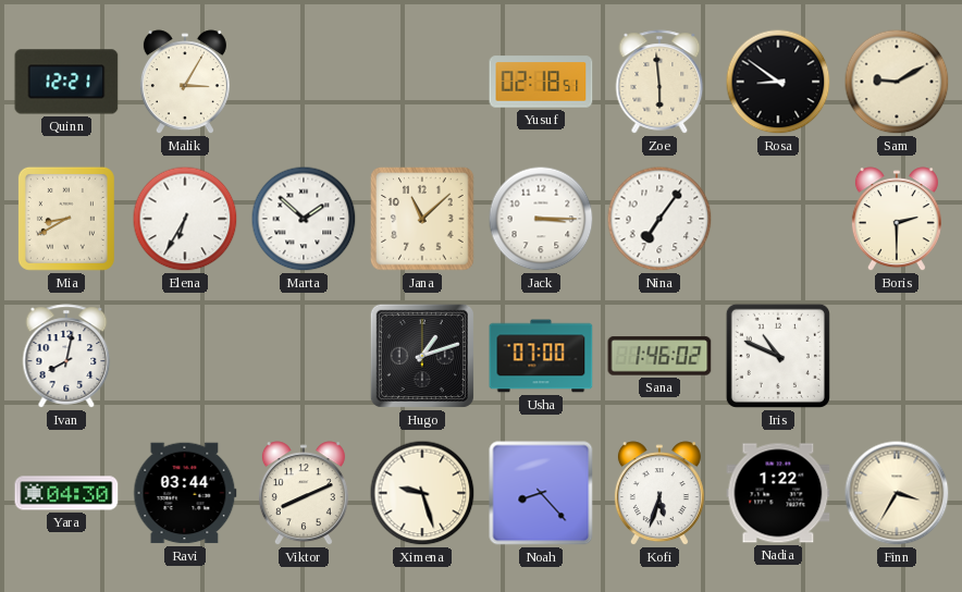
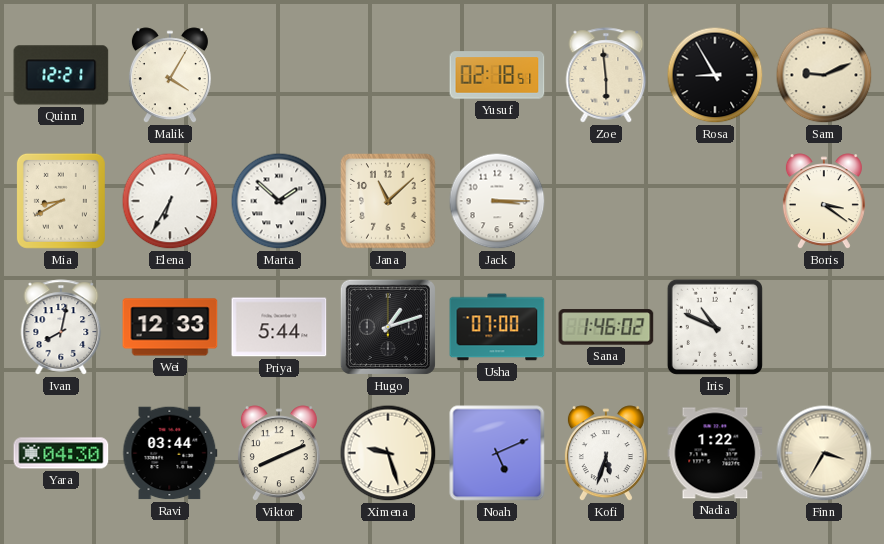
Malik: 3:05 -> 4:05
Rosa: 8:51 -> 8:55
Sam: 9:10 -> 9:11
Nina: 7:06 -> none
Boris: 2:30 -> 3:21
Wei: none -> 12:33
Priya: none -> 5:44
Noah: 8:23 -> 5:11
